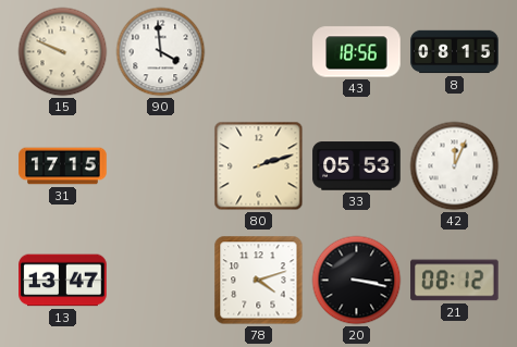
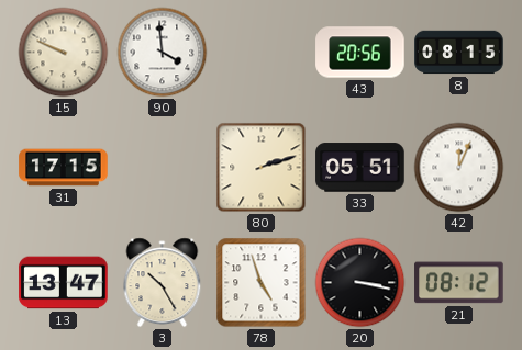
43: 18:56 -> 20:56
33: 05:53 -> 05:51
3: none -> 10:25
78: 4:12 -> 4:57
